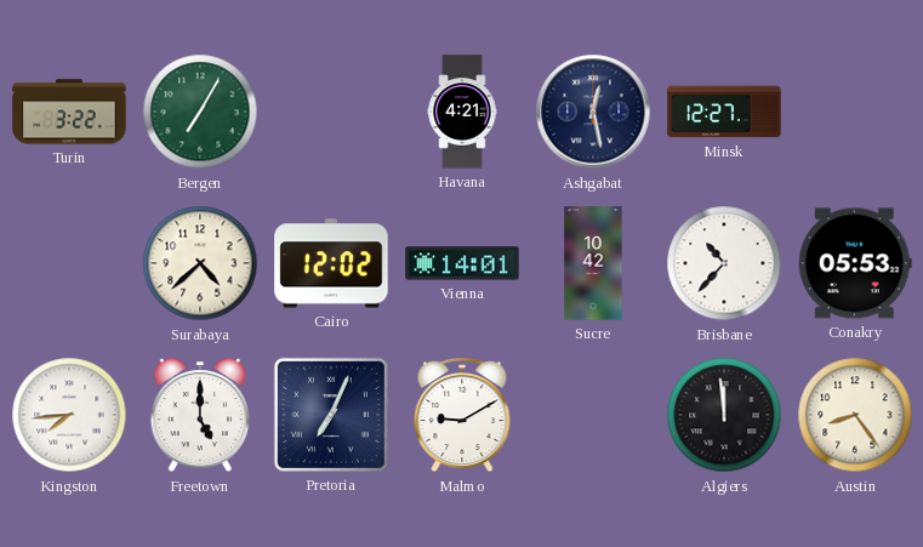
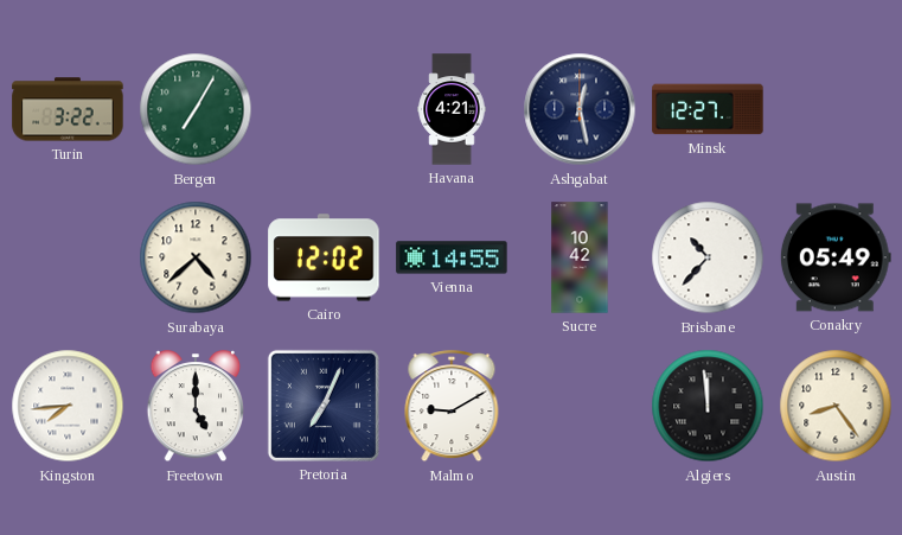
Vienna: 14:01 -> 14:55
Conakry: 05:53 -> 05:49
